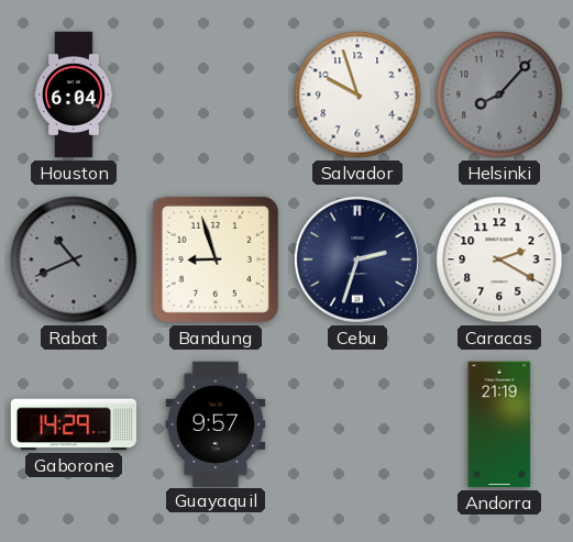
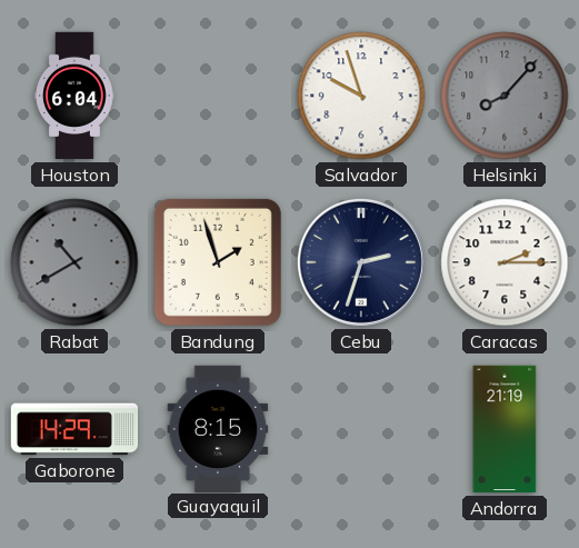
Rabat: 10:41 -> 10:40
Bandung: 8:57 -> 1:57
Caracas: 2:20 -> 2:15
Guayaquil: 9:57 -> 8:15
